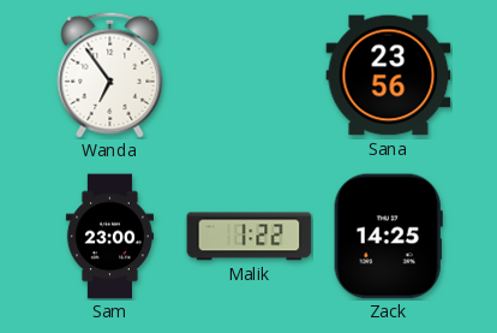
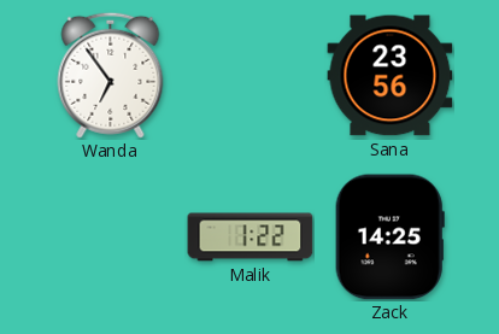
Sam: 23:00 -> none
